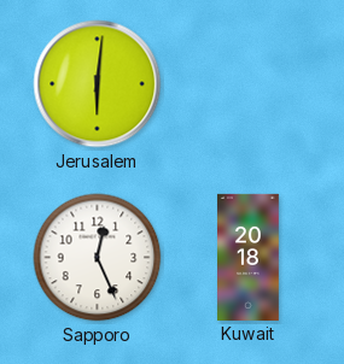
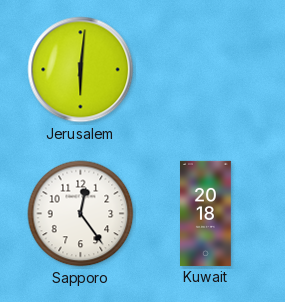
Sapporo: 12:26 -> 12:24
